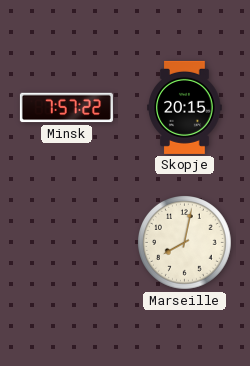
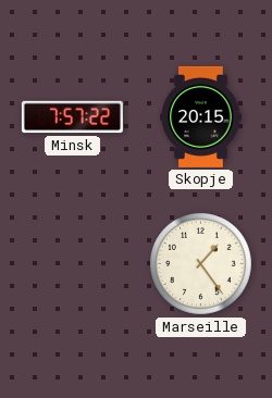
Marseille: 8:02 -> 1:24
